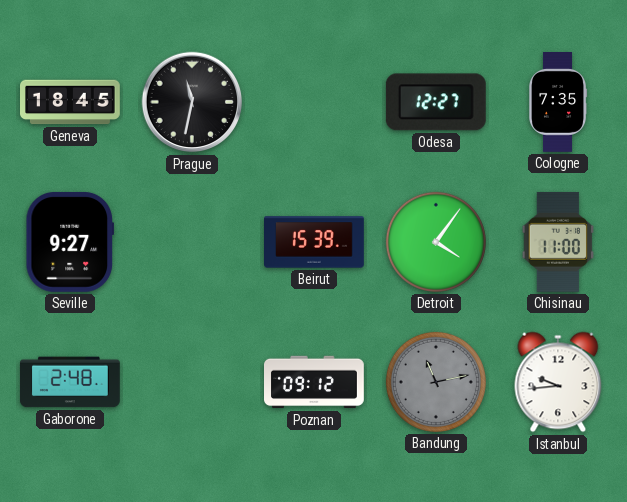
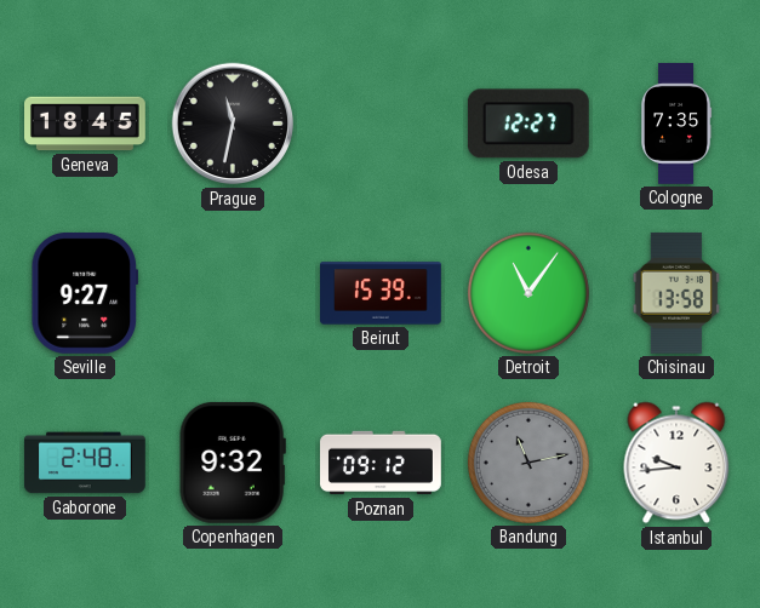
Detroit: 4:06 -> 11:06
Chisinau: 11:00 -> 13:58
Copenhagen: none -> 9:32
